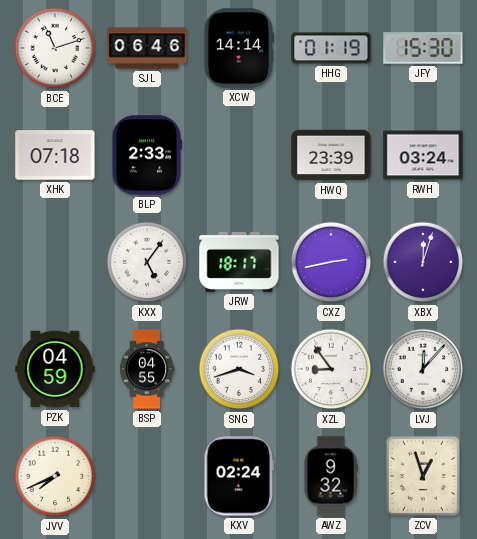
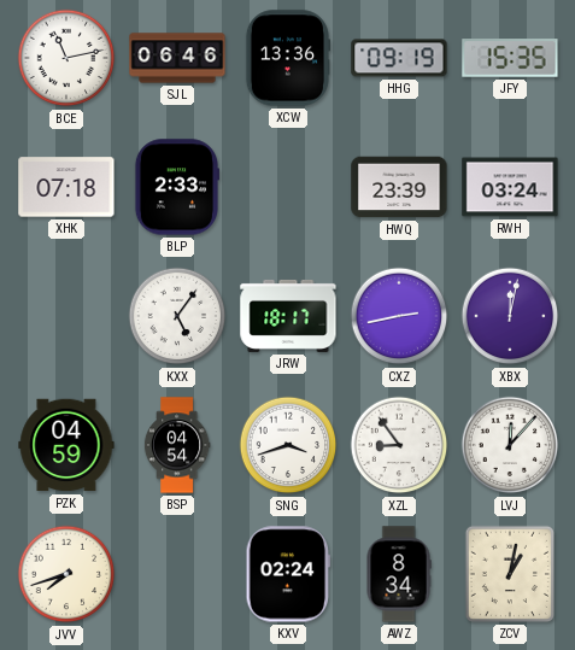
BCE: 11:12 -> 11:13
XCW: 14:14 -> 13:36
HHG: 01:19 -> 09:19
JFY: 15:30 -> 15:35
XBX: 12:03 -> 12:02
BSP: 04:55 -> 04:54
JVV: 7:41 -> 7:42
AWZ: 9:32 -> 8:34
ZCV: 12:57 -> 1:02
